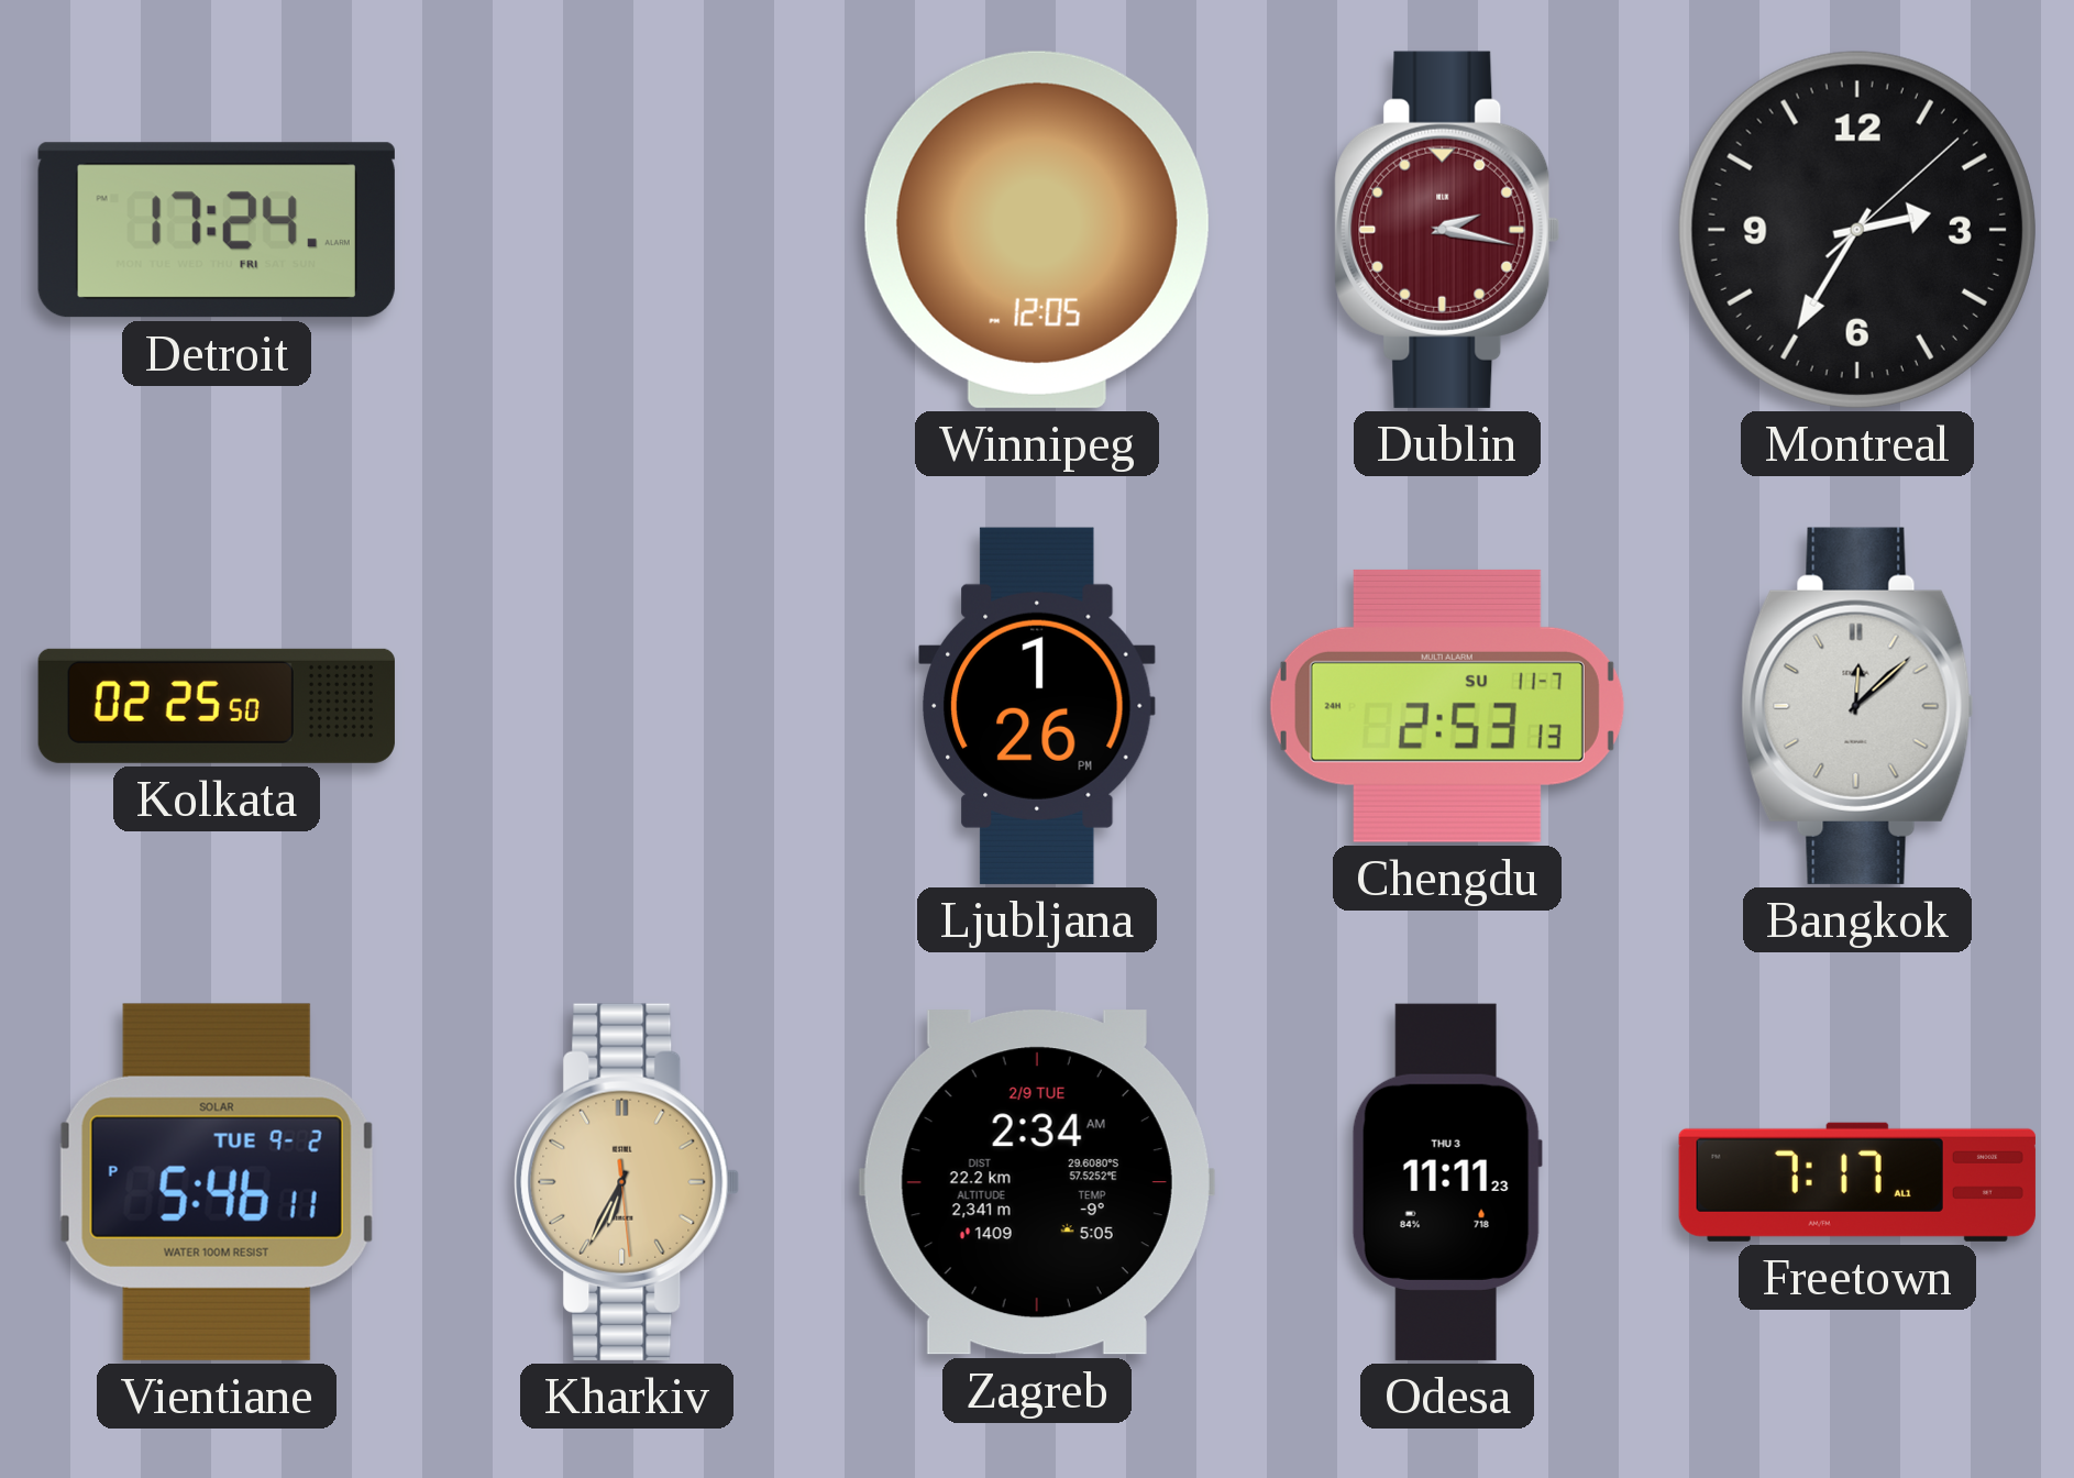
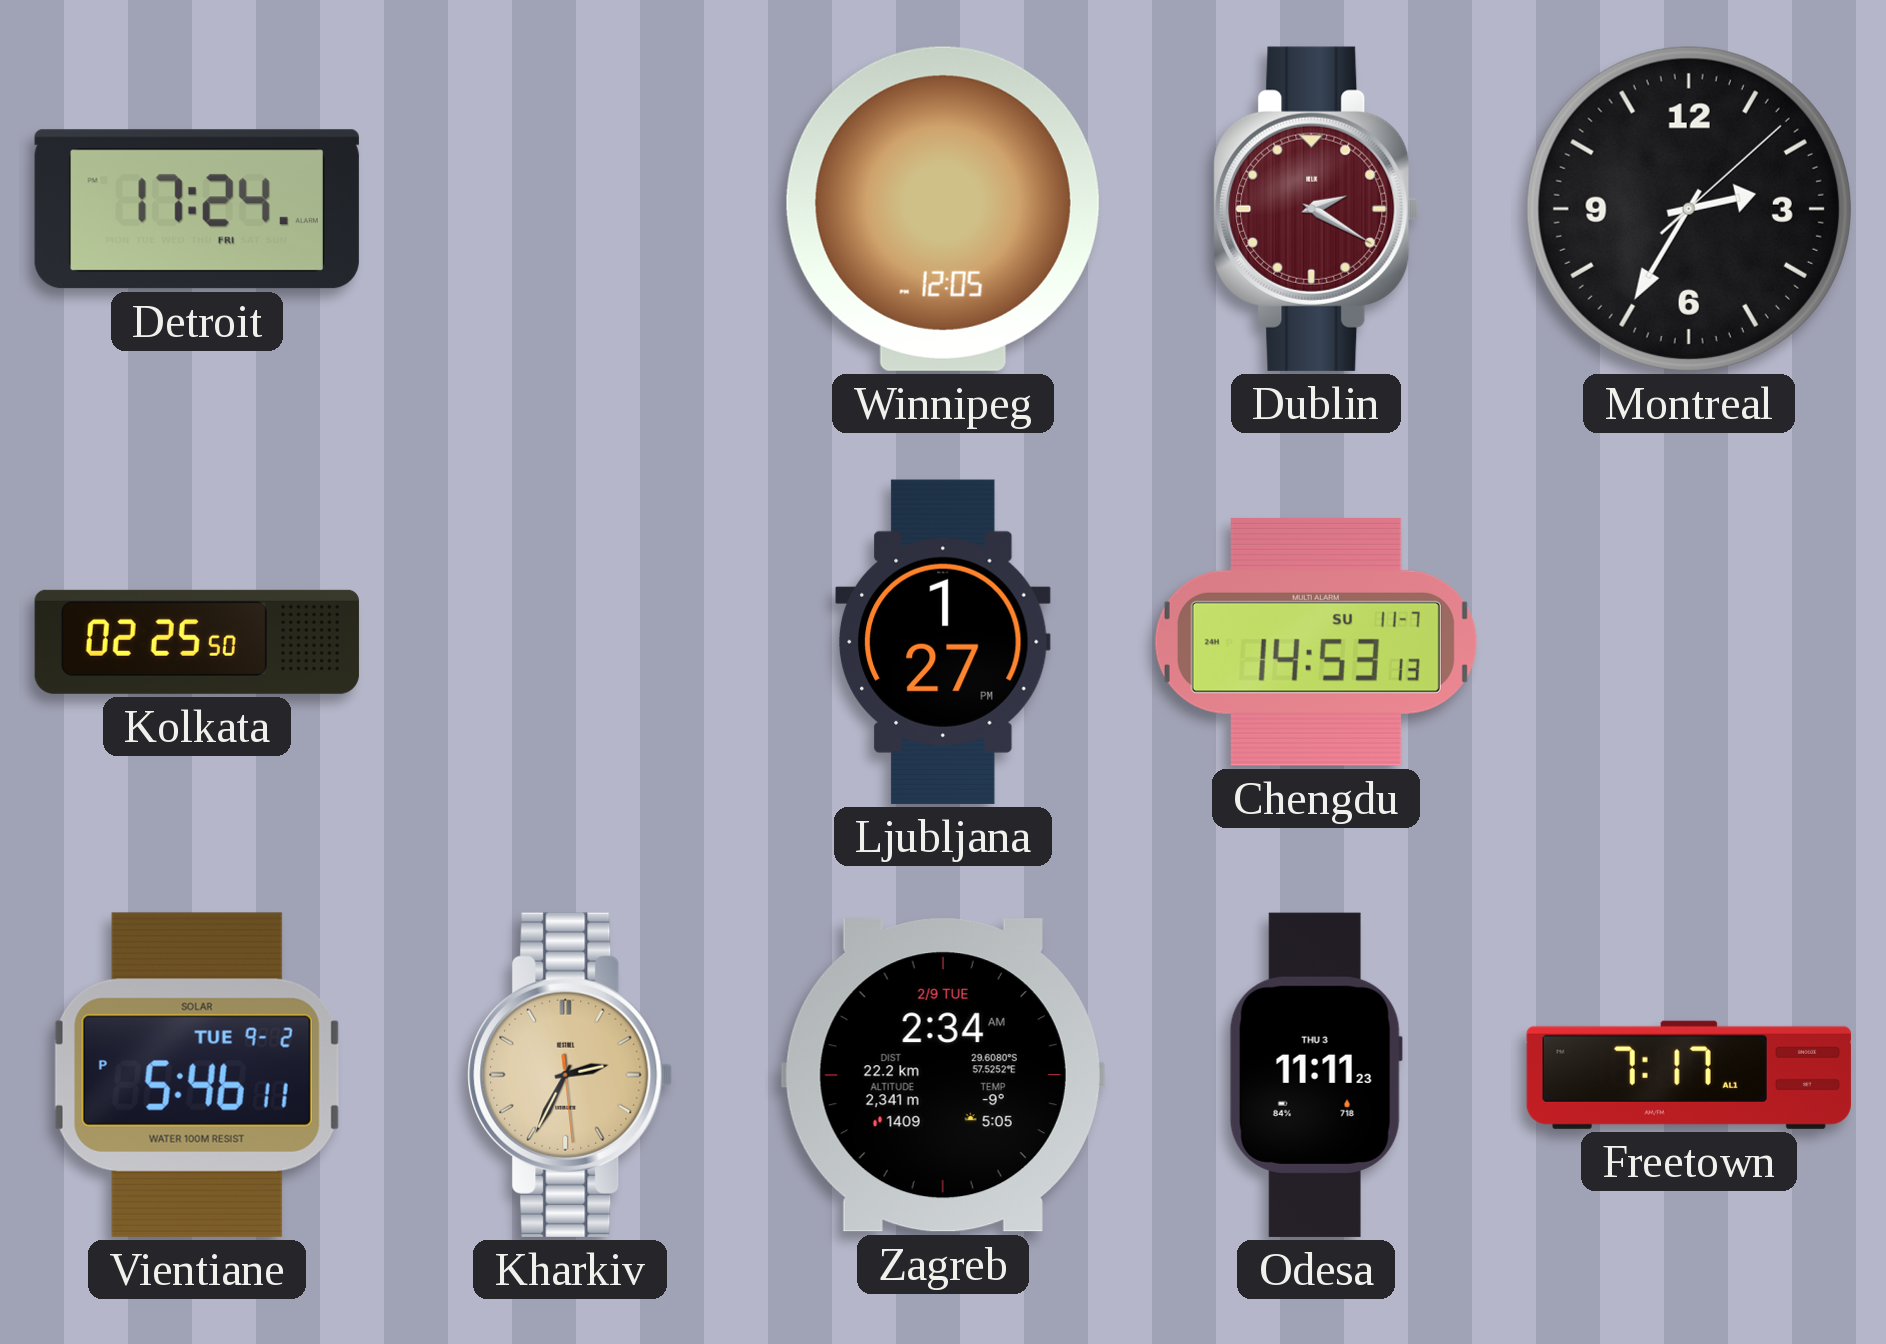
Dublin: 2:17 -> 2:20
Ljubljana: 1:26 -> 1:27
Chengdu: 2:53 -> 14:53
Bangkok: 12:08 -> none
Kharkiv: 6:34 -> 2:34
